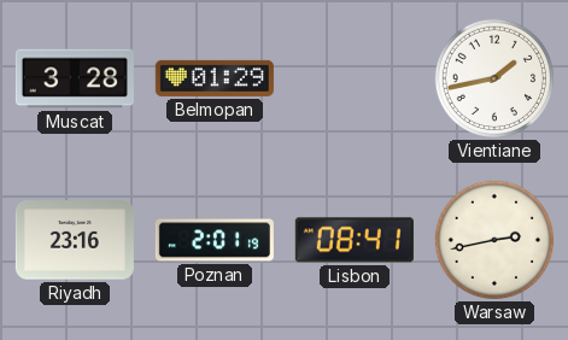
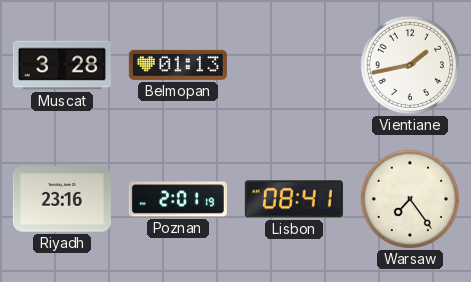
Belmopan: 01:29 -> 01:13
Warsaw: 2:43 -> 7:24
